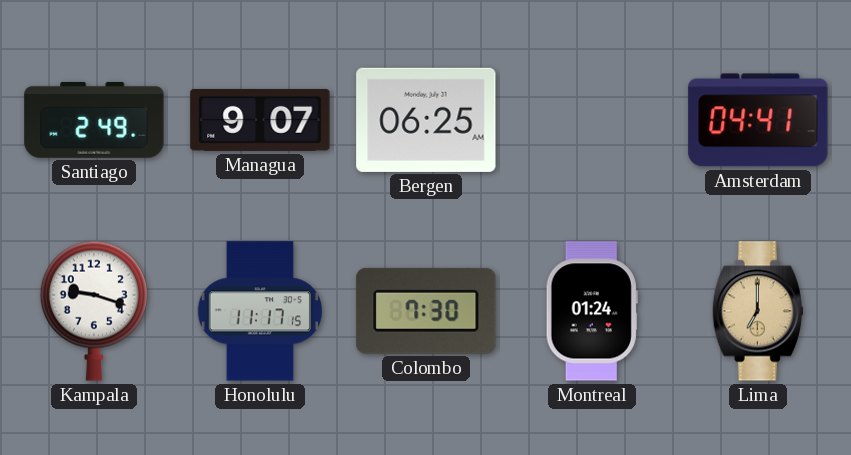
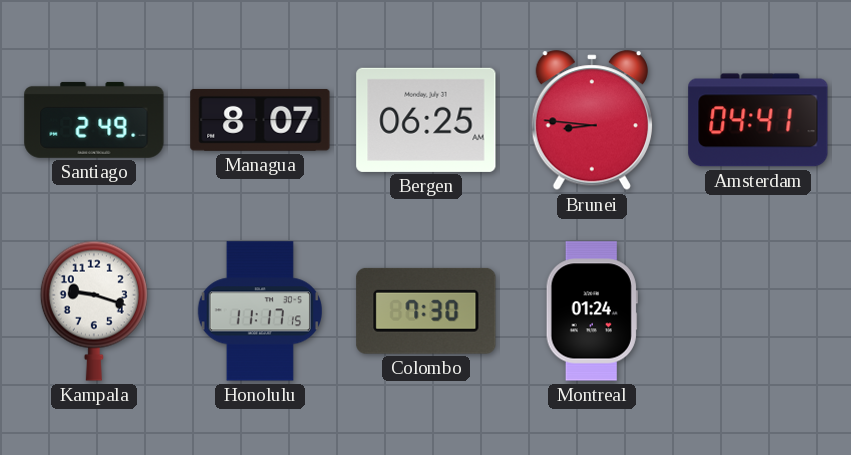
Managua: 9:07 -> 8:07
Brunei: none -> 8:46
Lima: 7:00 -> none
